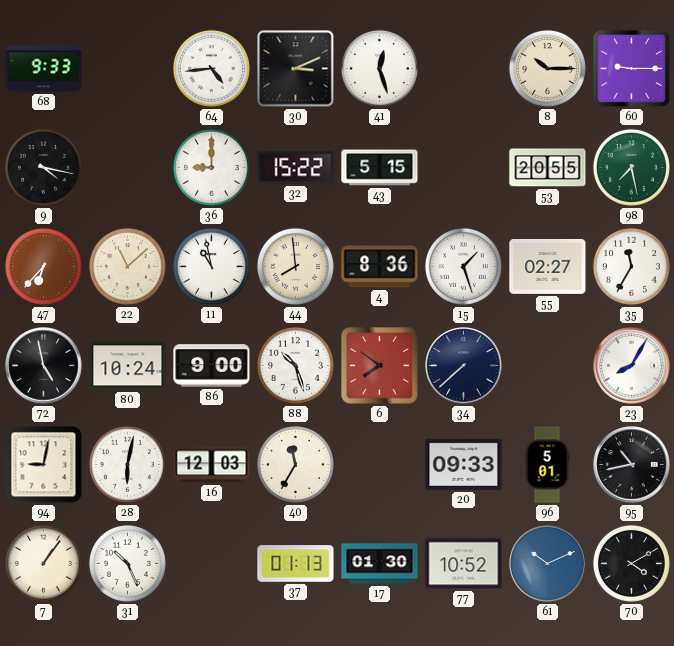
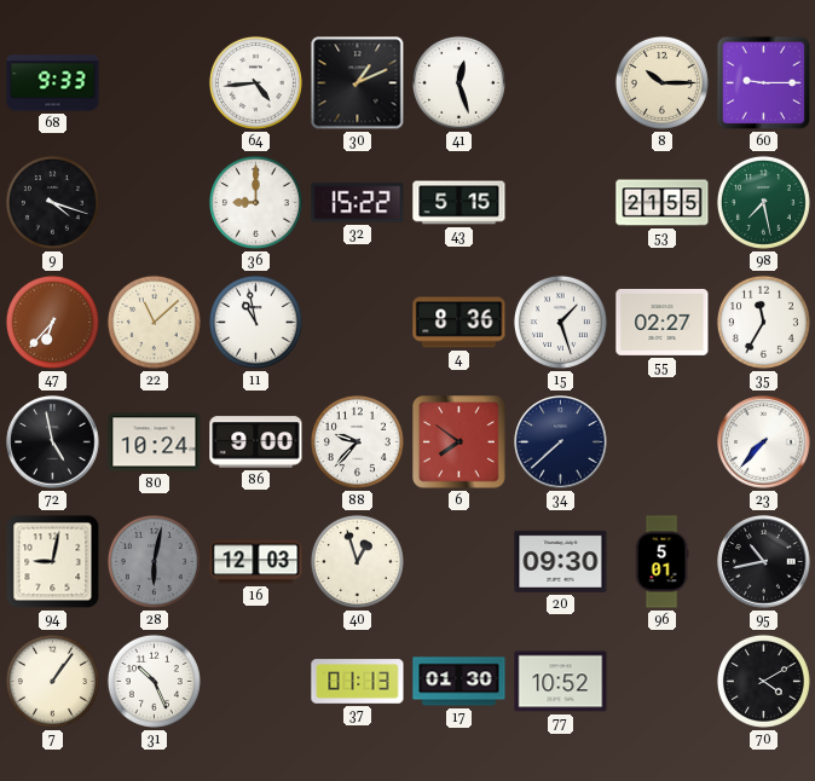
30: 3:11 -> 1:11
9: 4:17 -> 4:18
53: 20:55 -> 21:55
44: 7:59 -> none
88: 10:27 -> 9:37
23: 8:05 -> 7:37
28 dial: white -> grey
40: 11:35 -> 12:57
20: 09:33 -> 09:30
61: 10:11 -> none
